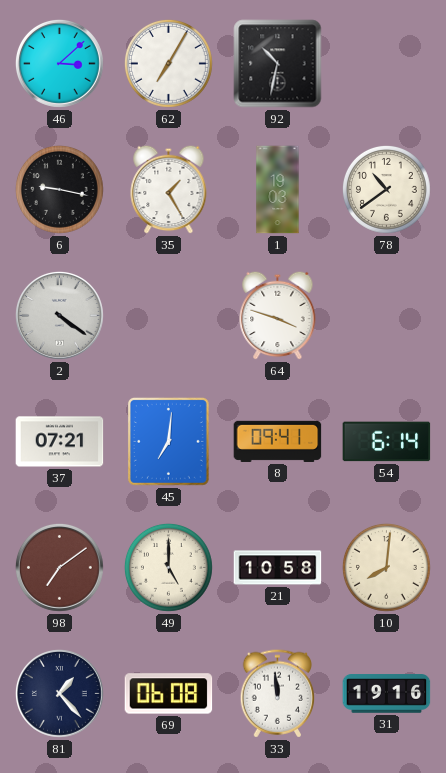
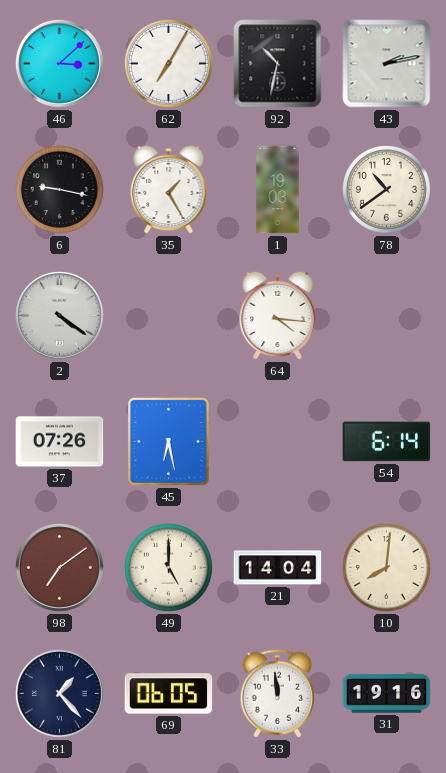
43: none -> 2:13
64: 3:48 -> 4:16
37: 07:21 -> 07:26
45: 7:01 -> 6:28
8: 09:41 -> none
21: 10:58 -> 14:04
69: 06:08 -> 06:05
